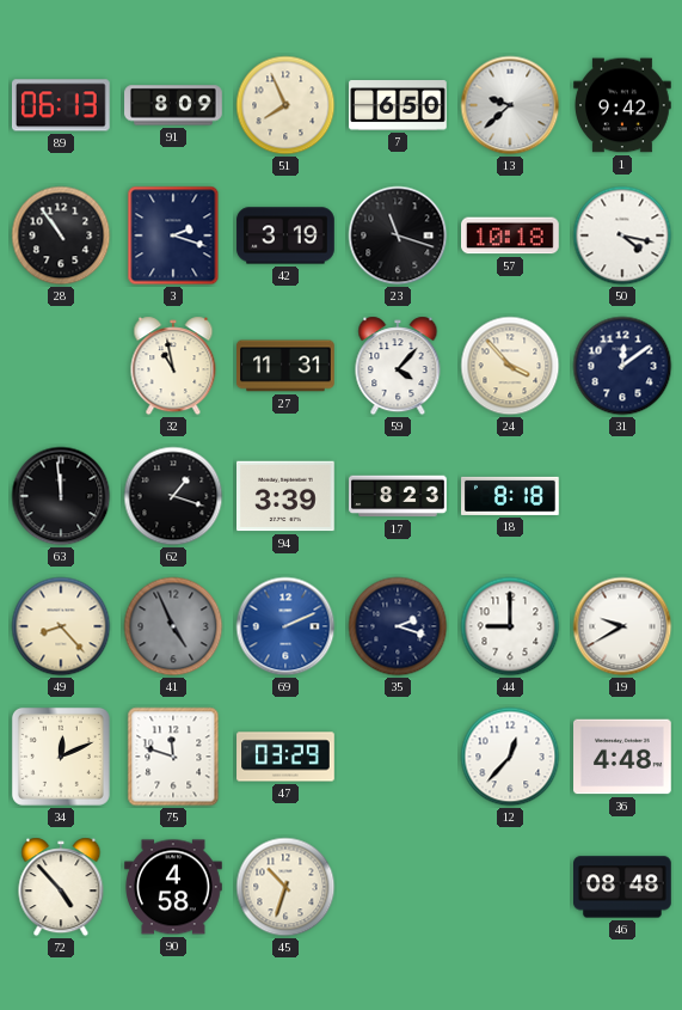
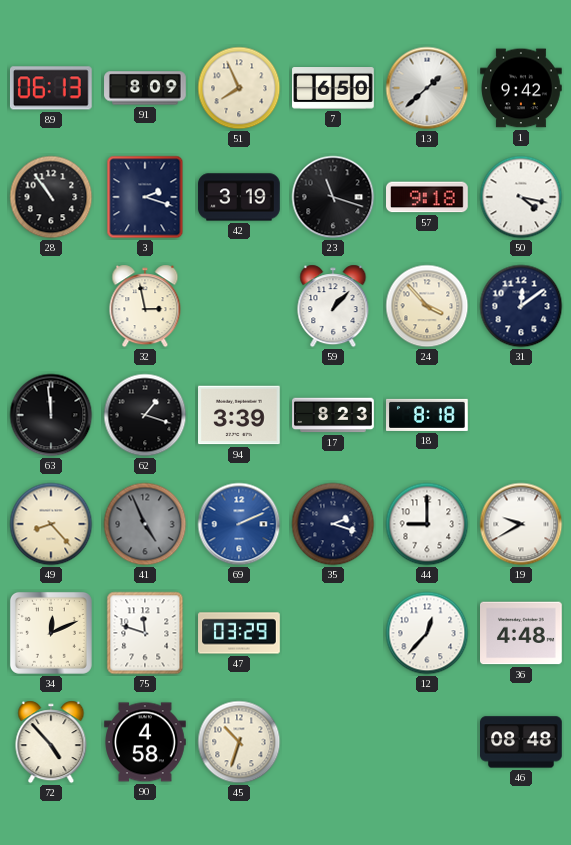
13: 9:38 -> 1:38
57: 10:18 -> 9:18
32: 10:58 -> 2:58
27: 11:31 -> none
59: 4:07 -> 1:07
